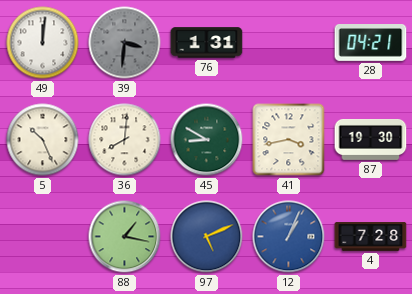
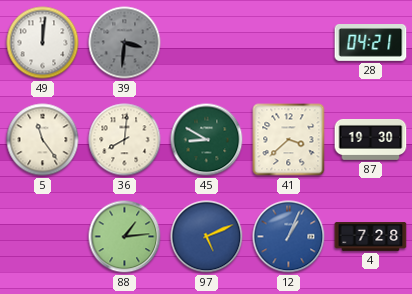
76: 1:31 -> none
5: 10:26 -> 11:24
41: 3:43 -> 3:38
88: 1:17 -> 1:14
